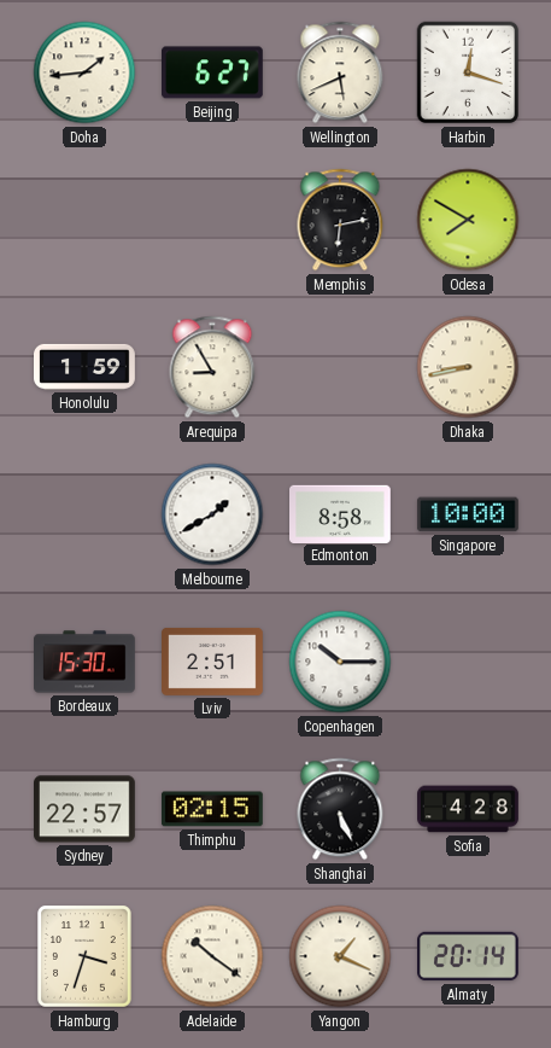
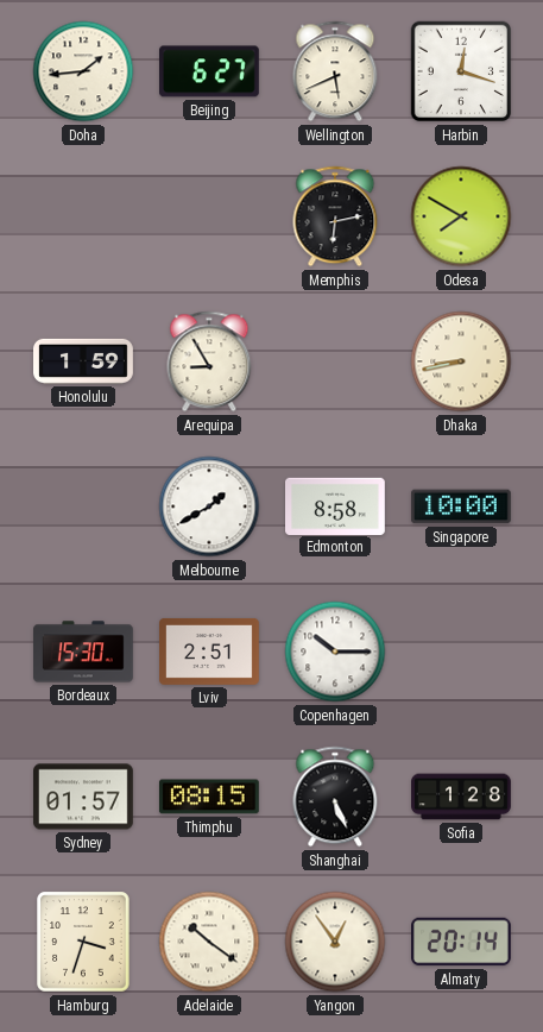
Sydney: 22:57 -> 01:57
Thimphu: 02:15 -> 08:15
Sofia: 4:28 -> 1:28
Yangon: 1:19 -> 12:54
